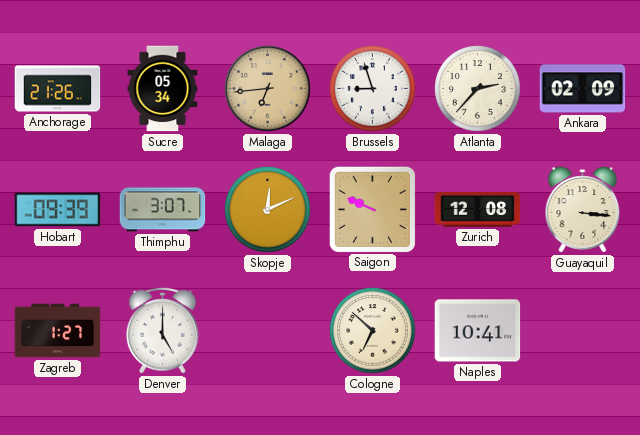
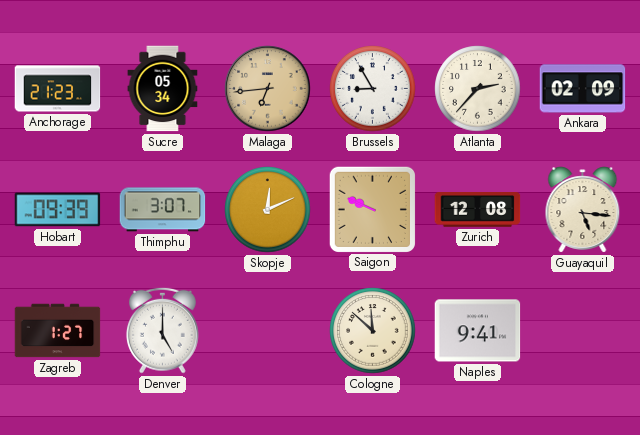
Anchorage: 21:26 -> 21:23
Brussels: 8:57 -> 8:55
Guayaquil: 3:16 -> 5:16
Cologne: 6:52 -> 11:52
Naples: 10:41 -> 9:41
